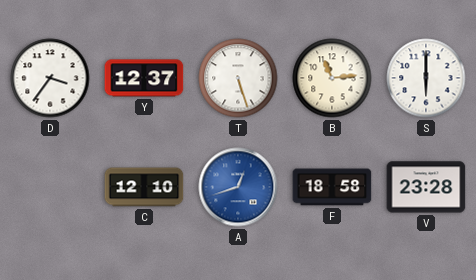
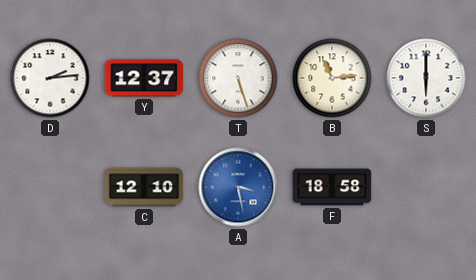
D: 3:36 -> 2:14
A: 12:42 -> 3:28
V: 23:28 -> none
